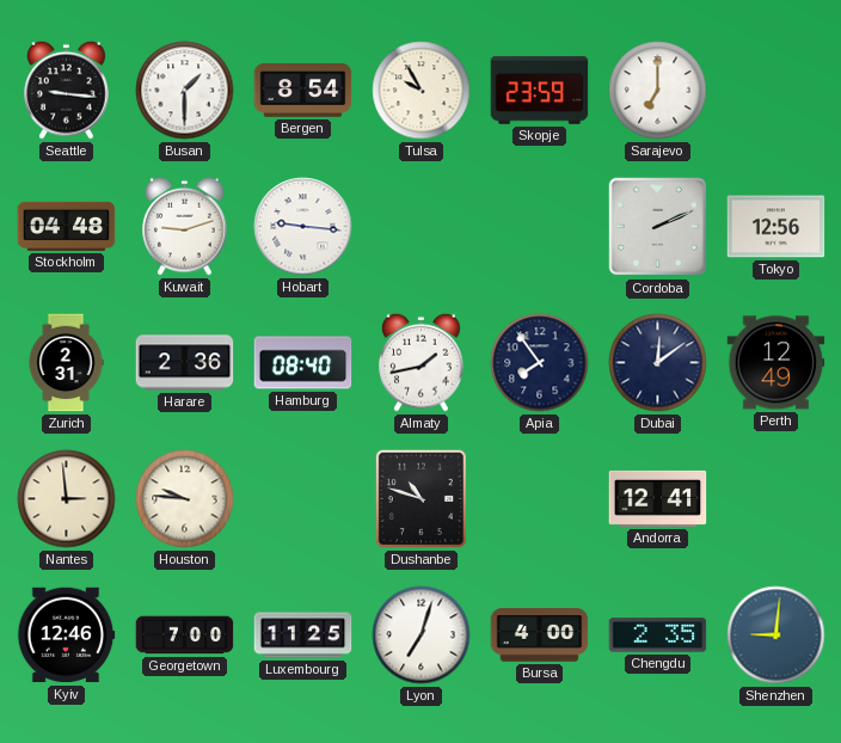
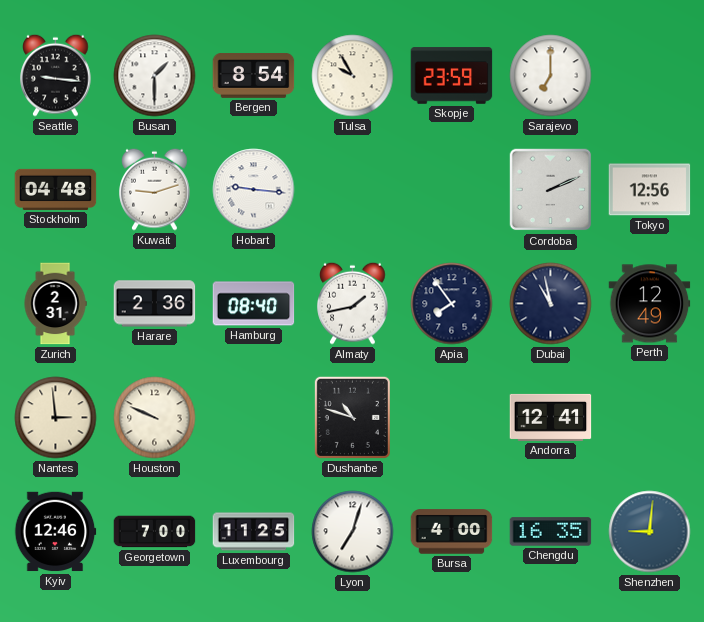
Dubai: 12:09 -> 10:58
Houston: 9:46 -> 9:49
Chengdu: 2:35 -> 16:35
